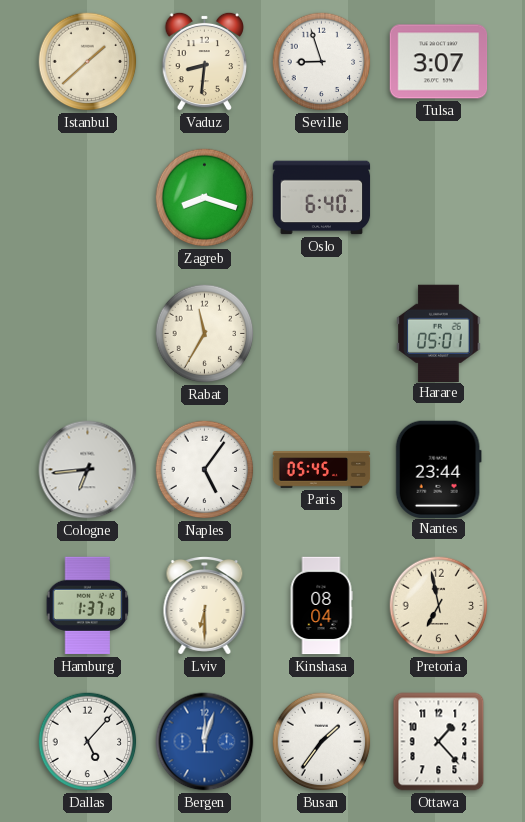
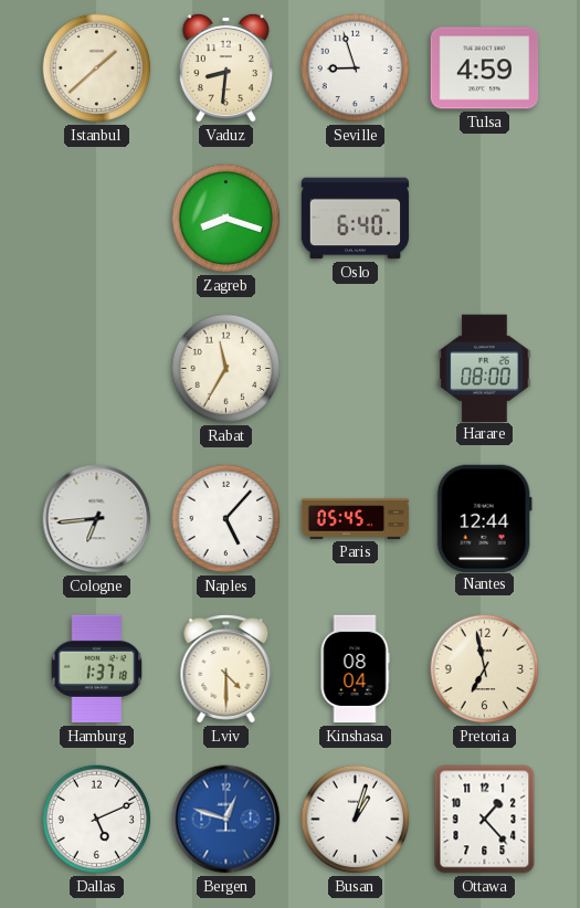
Tulsa: 3:07 -> 4:59
Harare: 05:01 -> 08:00
Naples: 5:06 -> 5:07
Nantes: 23:44 -> 12:44
Lviv: 6:30 -> 4:30
Dallas: 5:07 -> 5:11
Bergen: 12:03 -> 12:48
Busan: 1:36 -> 1:03
